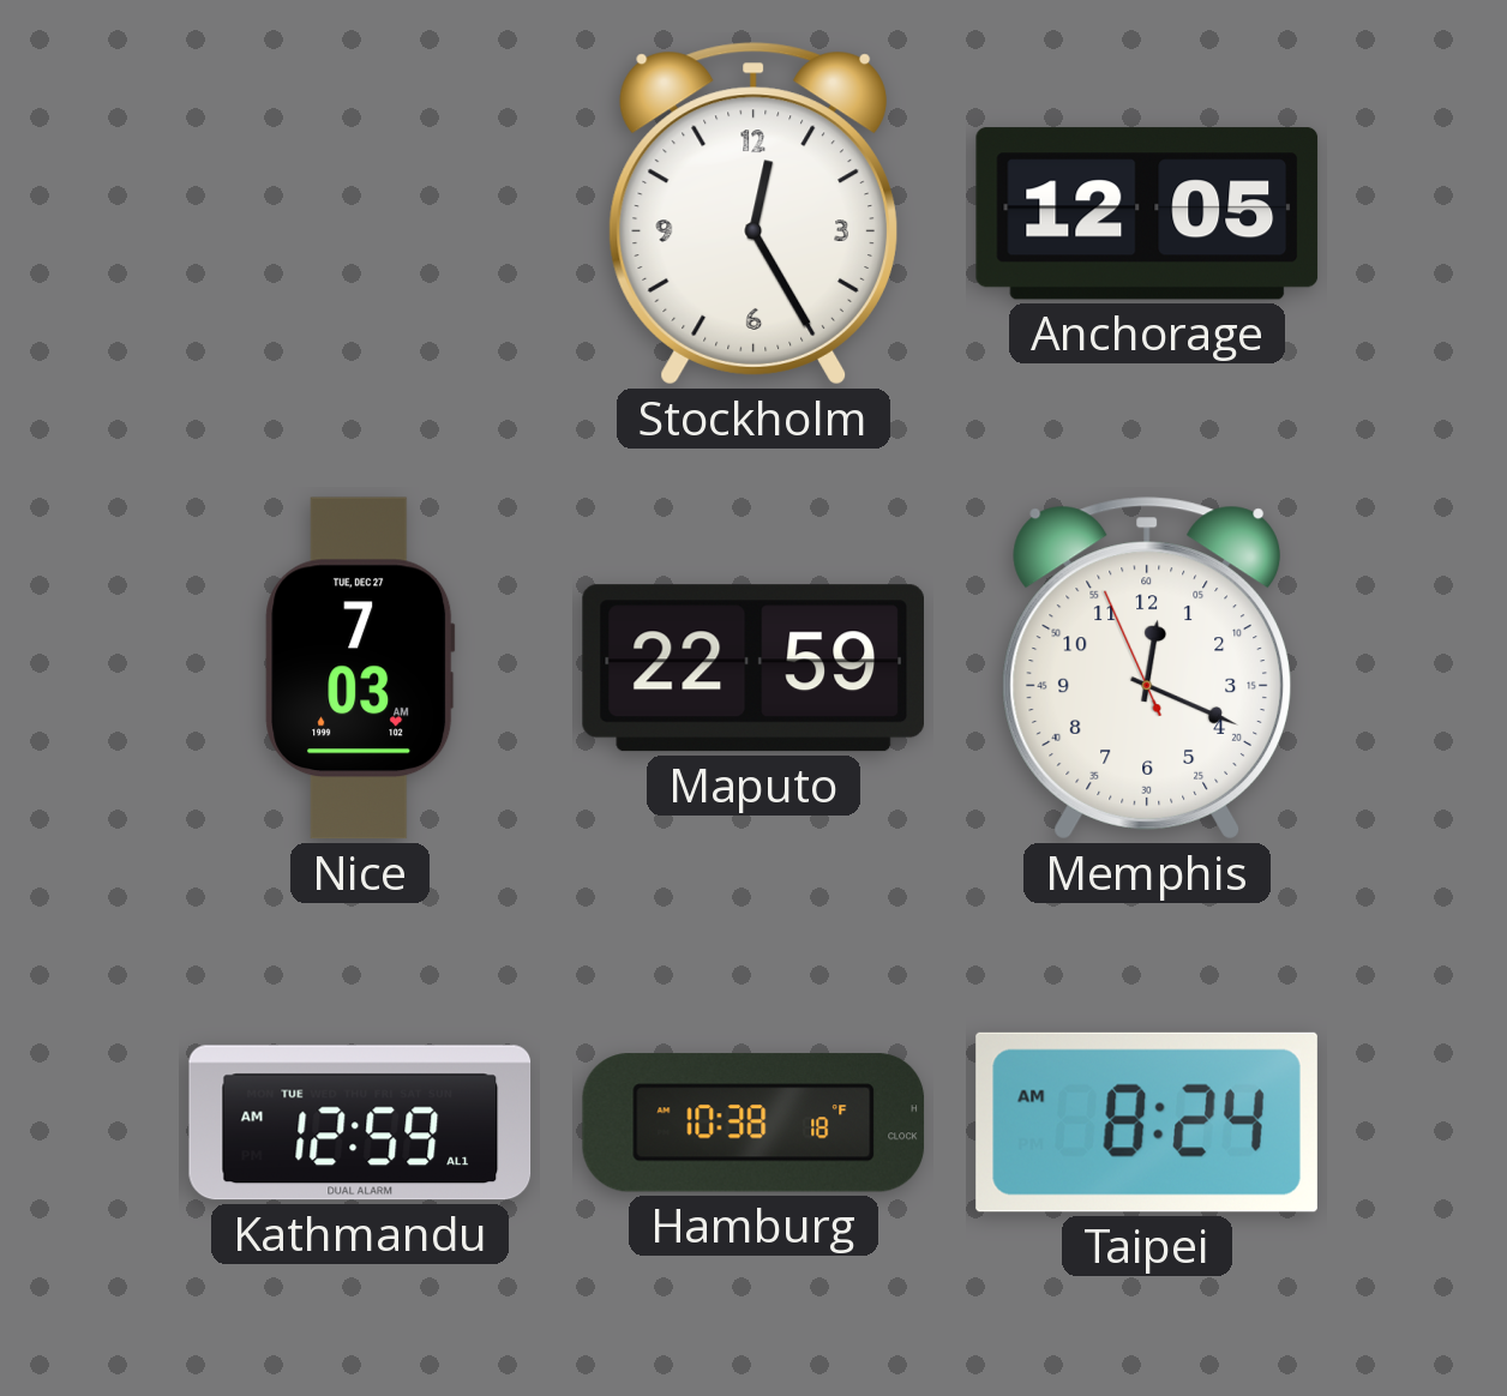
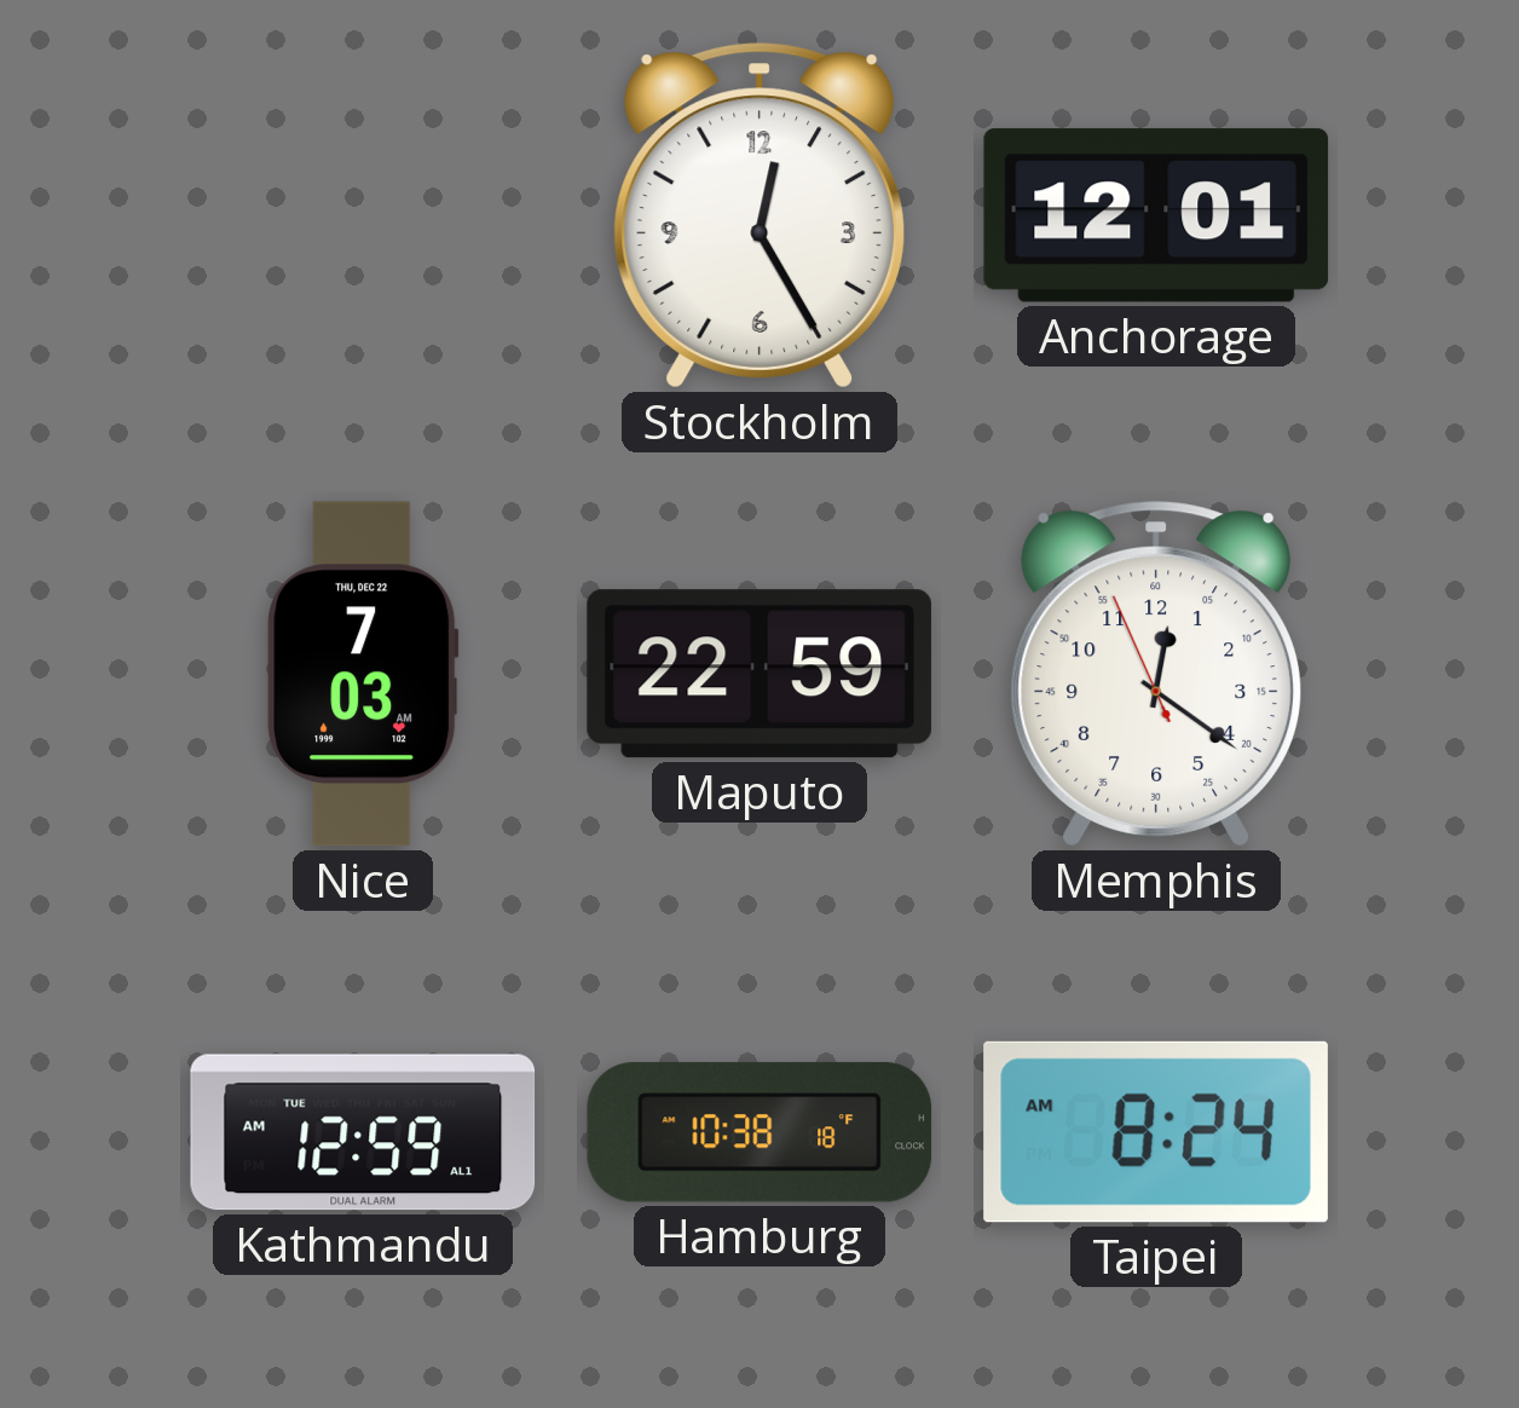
Anchorage: 12:05 -> 12:01
Nice date: TUE, DEC 27 -> THU, DEC 22
Memphis: 12:18 -> 12:20
